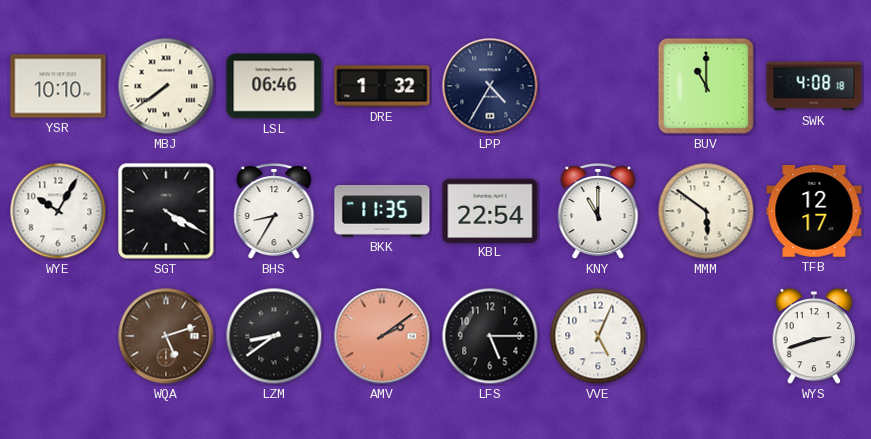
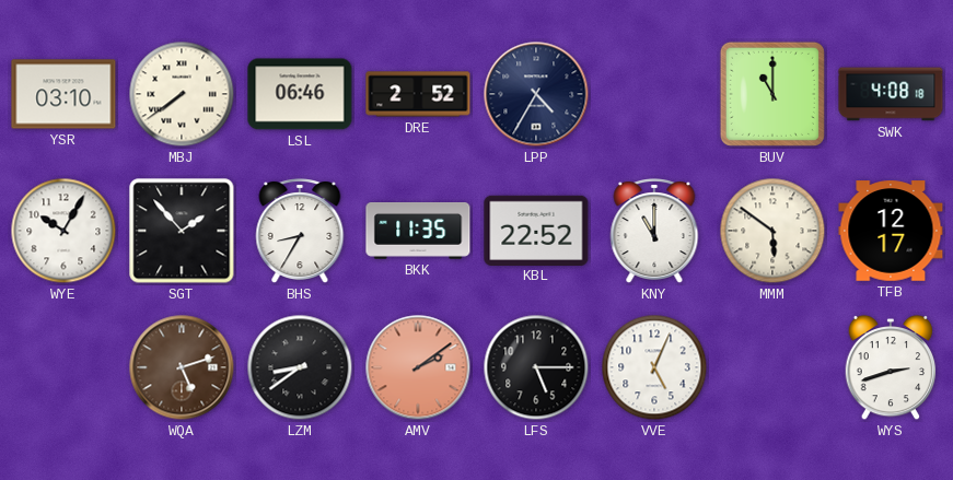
YSR: 10:10 -> 03:10
DRE: 1:32 -> 2:52
SGT: 4:20 -> 1:53
KBL: 22:54 -> 22:52
